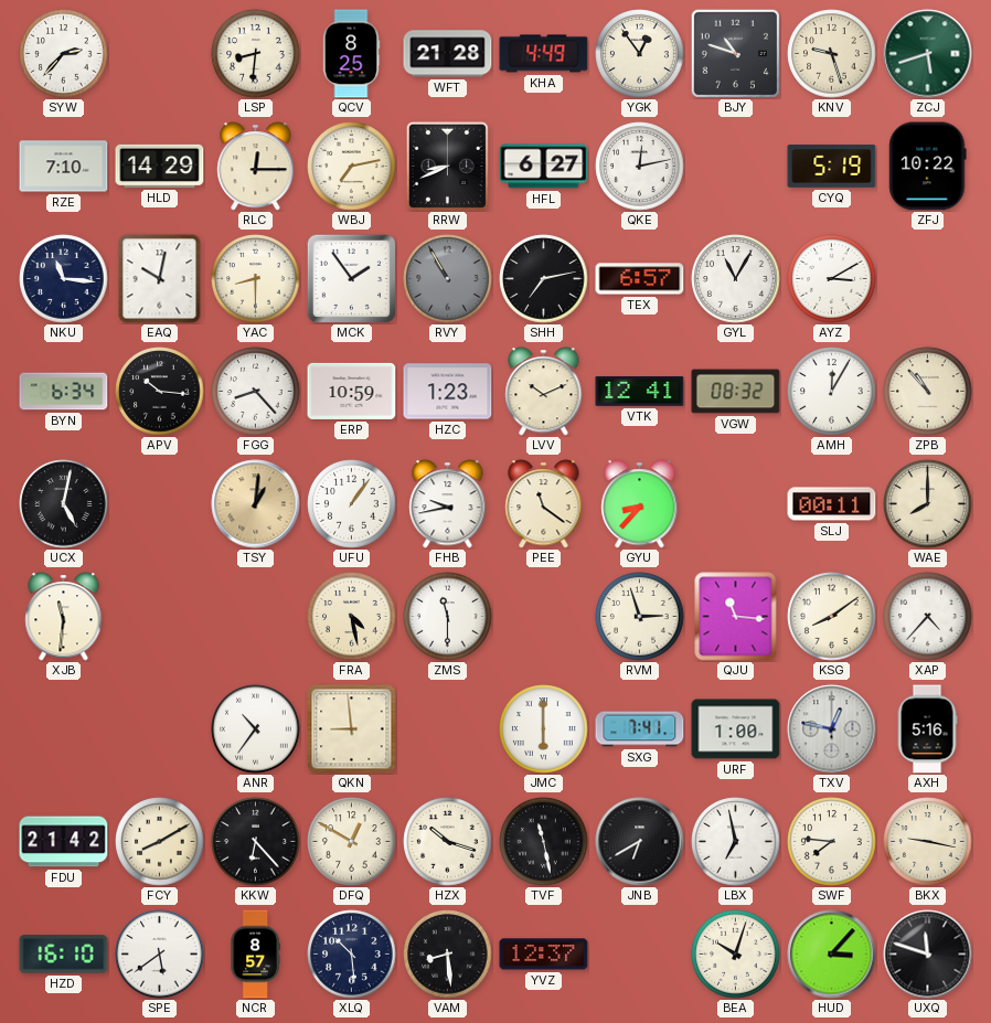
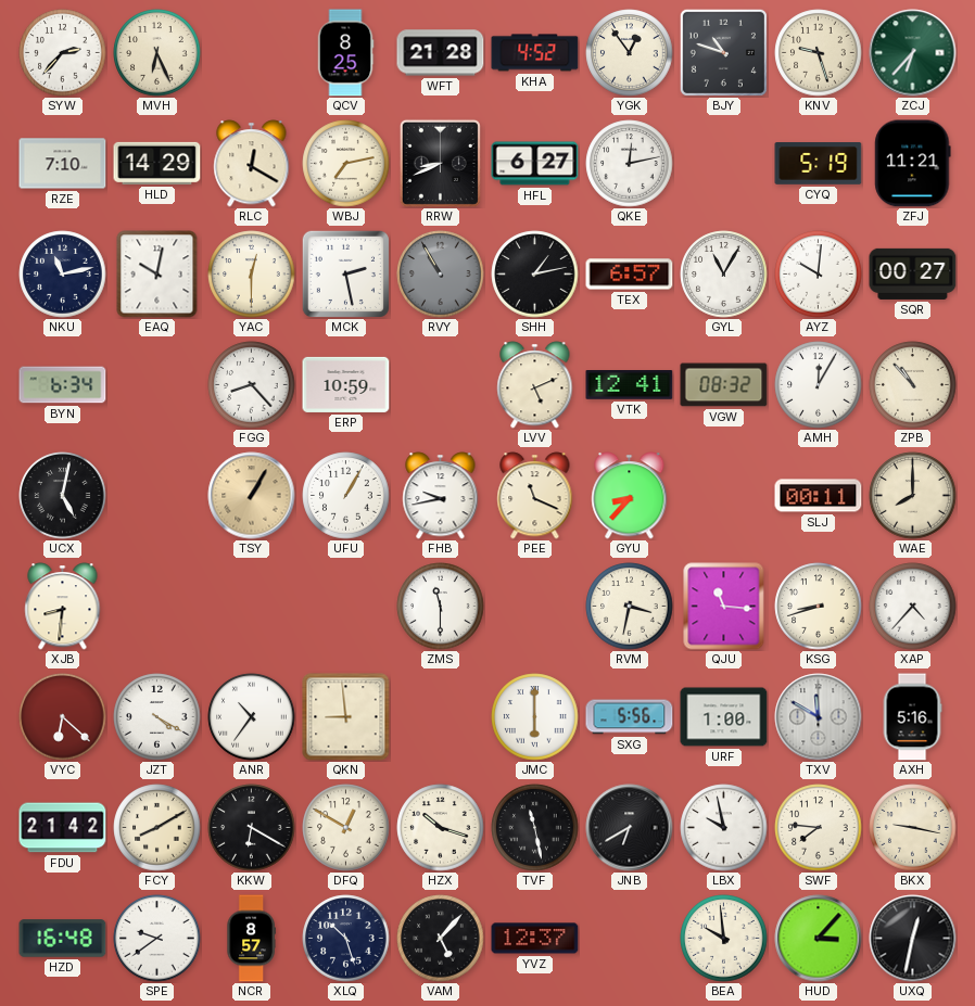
MVH: none -> 6:26
LSP: 8:31 -> none
KHA: 4:49 -> 4:52
ZCJ: 5:42 -> 6:37
RLC: 12:15 -> 12:20
ZFJ: 10:22 -> 11:21
NKU: 11:16 -> 11:13
YAC: 8:30 -> 12:30
MCK: 1:54 -> 2:28
SHH: 7:13 -> 1:13
AYZ: 3:10 -> 10:01
SQR: none -> 00:27
APV: 10:16 -> none
HZC: 1:23 -> none
LVV: 10:11 -> 5:11
TSY: 1:01 -> 1:05
UFU: 1:06 -> 1:05
PEE: 11:21 -> 11:19
XJB: 11:31 -> 8:31
FRA: 4:28 -> none
RVM: 2:57 -> 3:32
KSG: 8:09 -> 8:42
VYC: none -> 6:22
JZT: none -> 4:20
SXG: 7:41 -> 5:56
TXV: 12:47 -> 11:50
KKW: 6:23 -> 6:20
LBX: 6:58 -> 9:58
HZD: 16:10 -> 16:48
SPE: 5:39 -> 9:39
XLQ: 10:29 -> 10:27
VAM: 8:29 -> 5:07
BEA: 10:03 -> 9:59
UXQ: 11:48 -> 12:32
